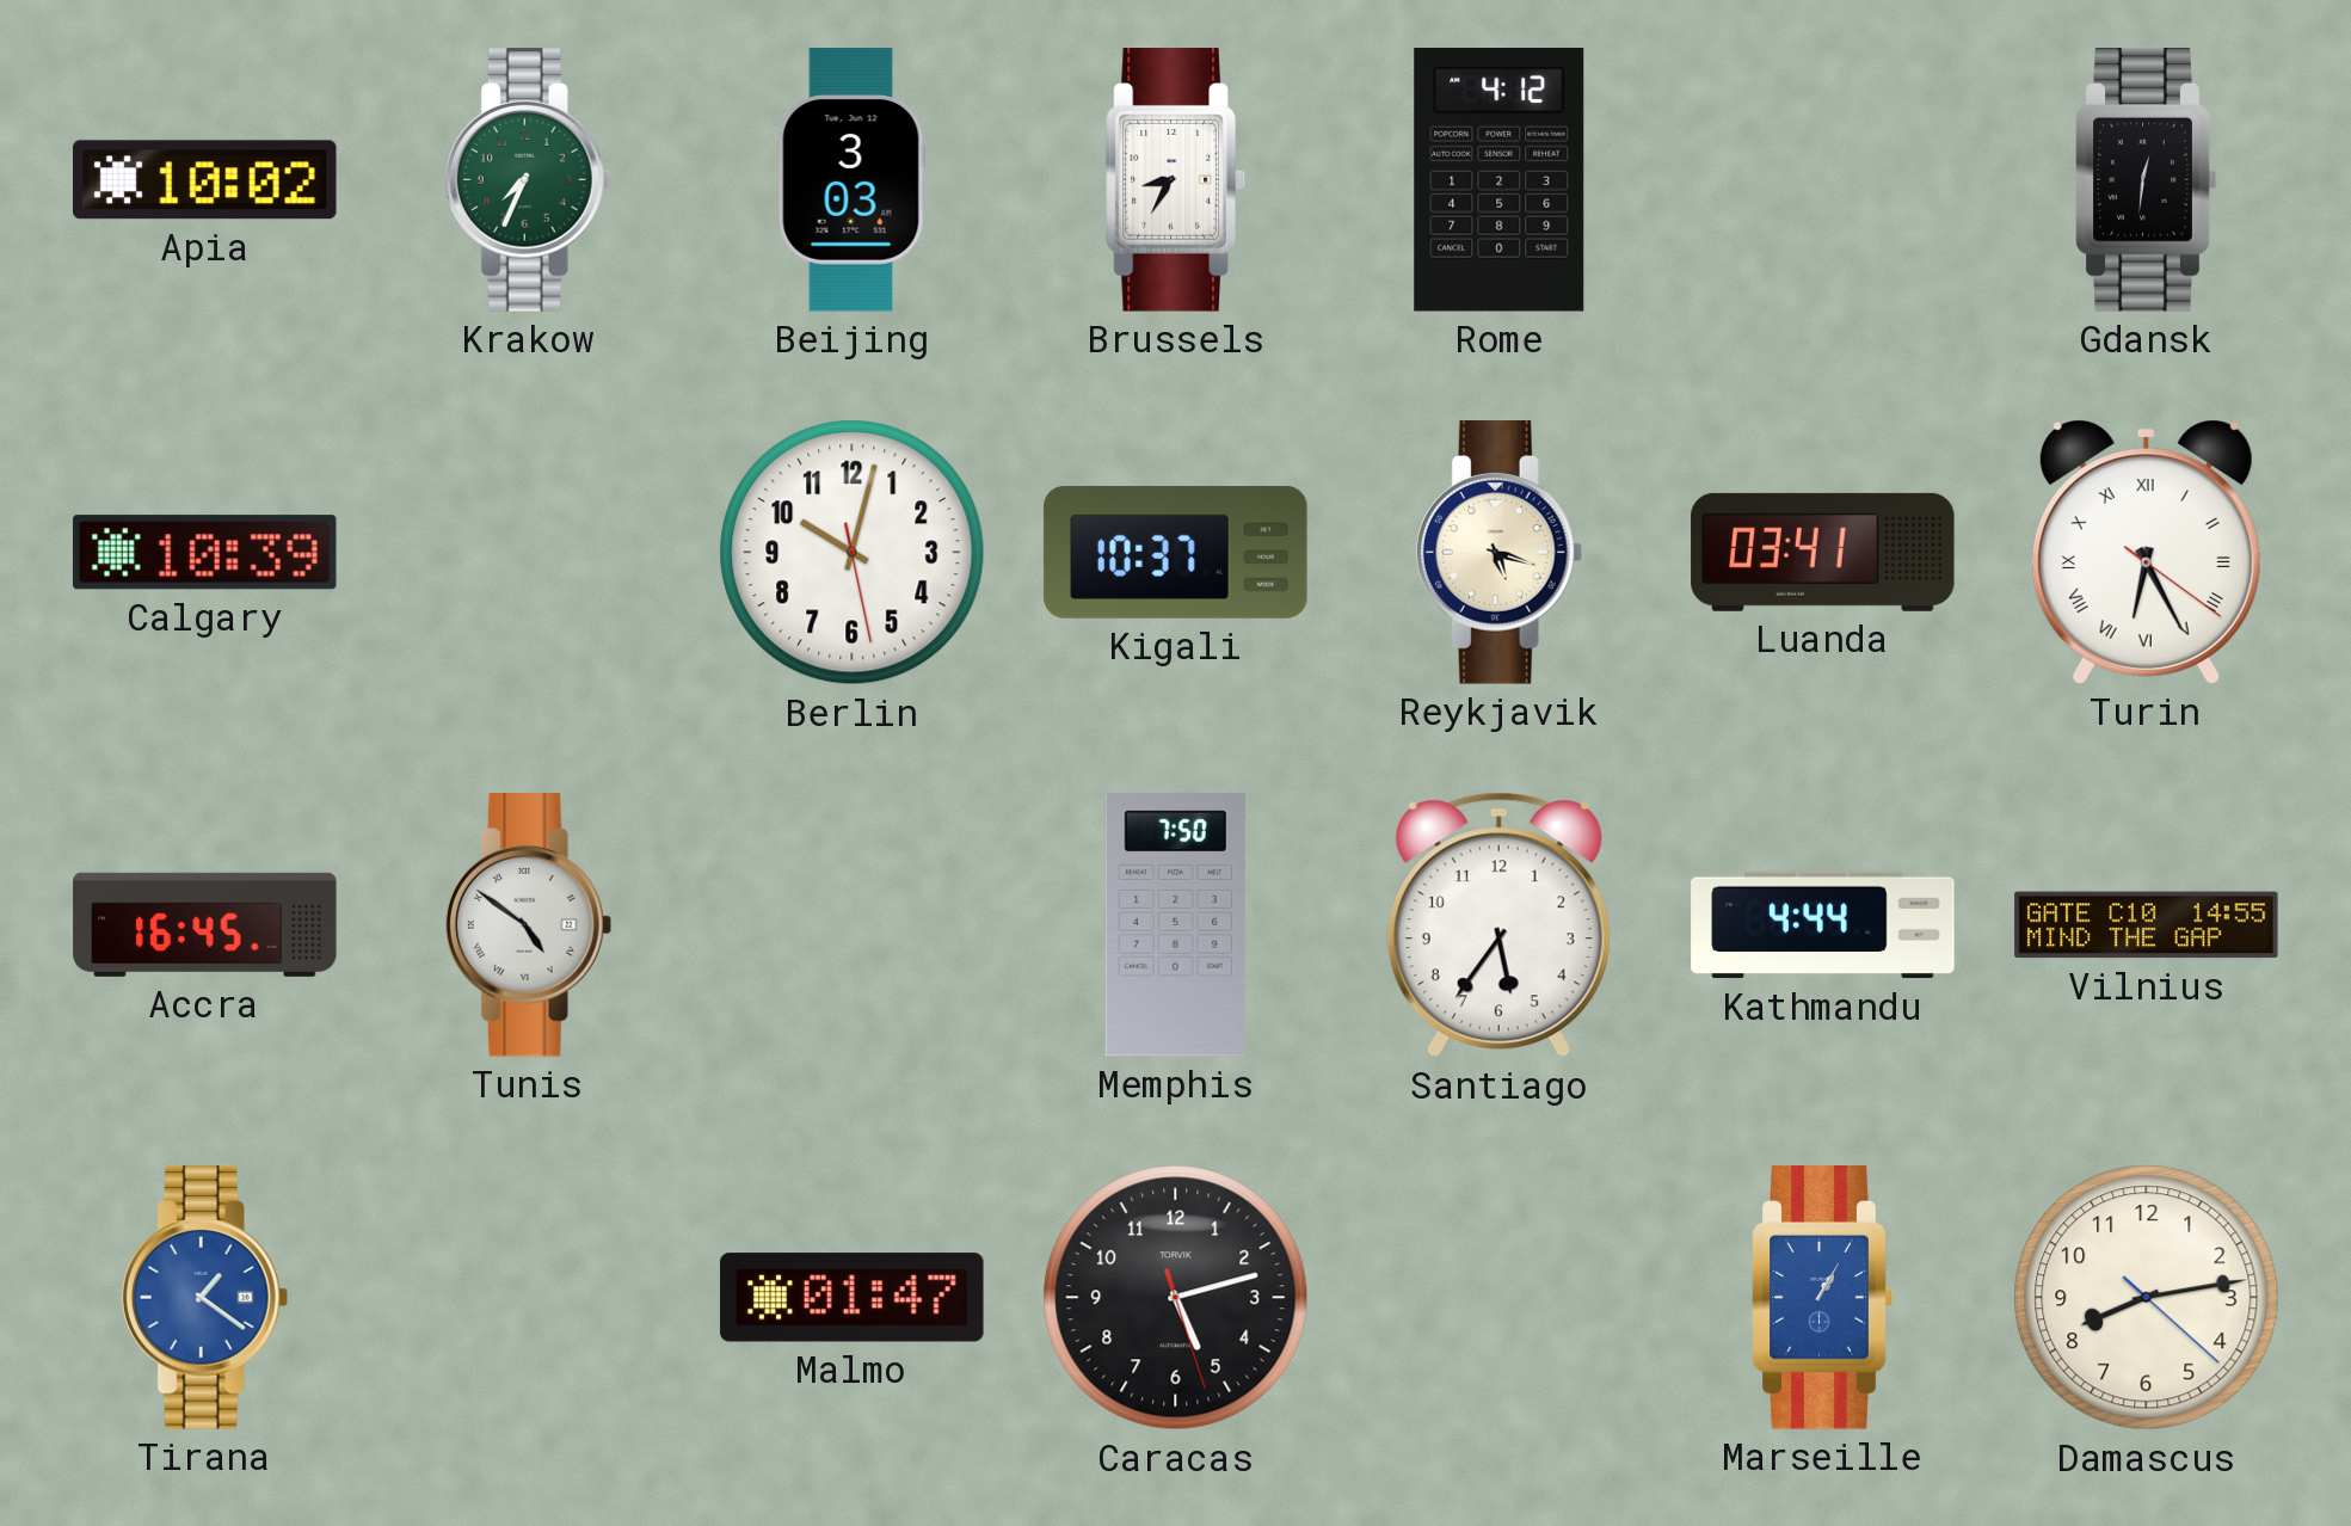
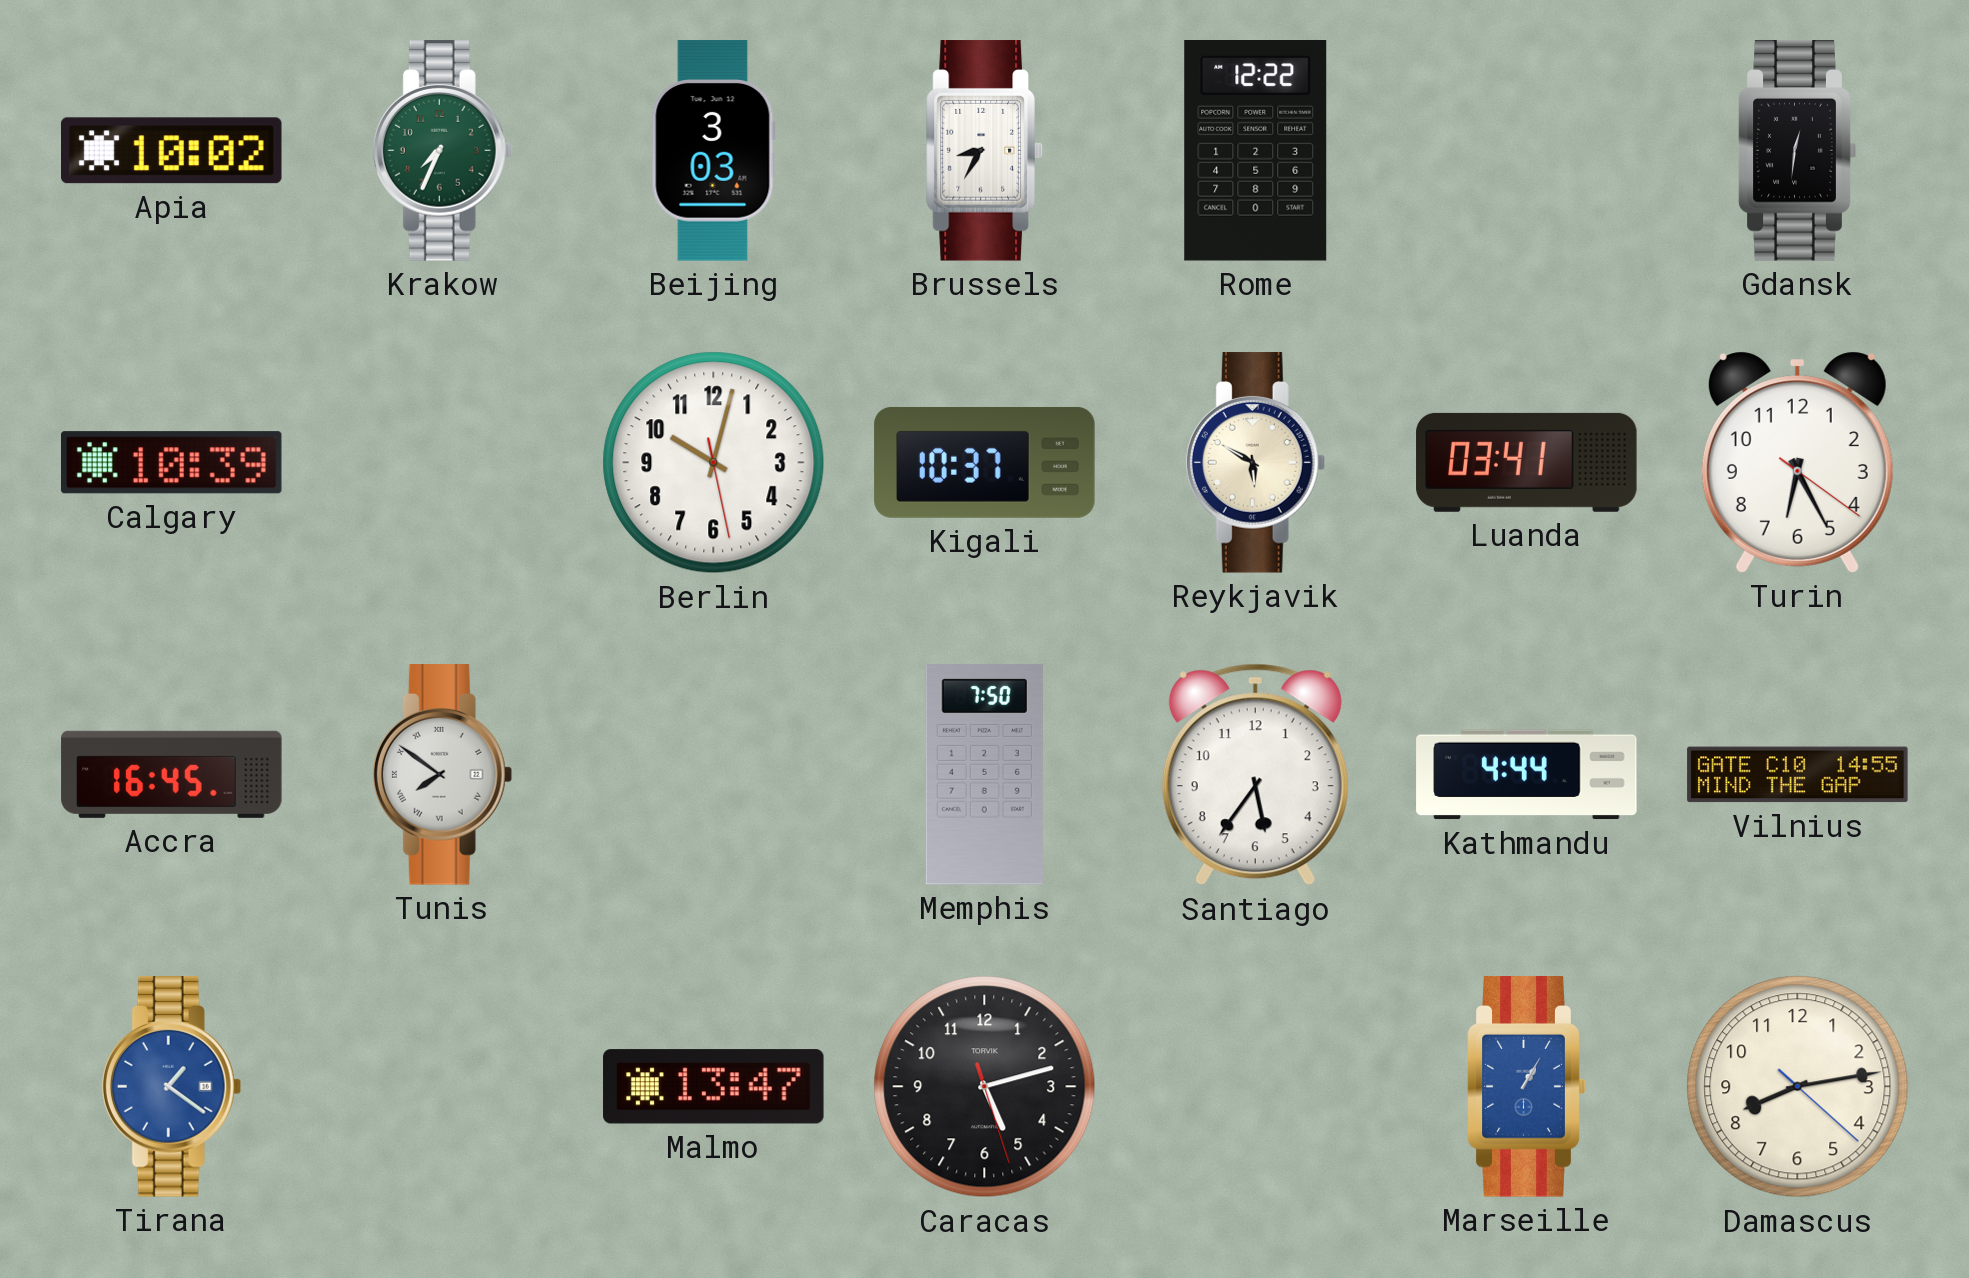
Rome: 4:12 -> 12:22
Reykjavik: 5:18 -> 5:50
Turin numerals: Roman -> Arabic
Tunis: 4:51 -> 7:51
Malmo: 01:47 -> 13:47
